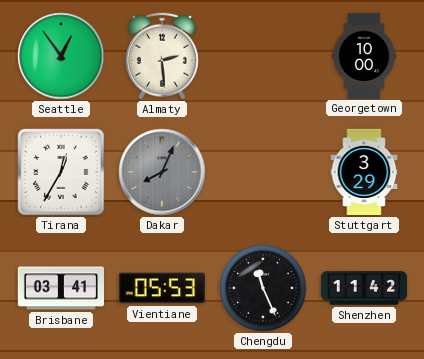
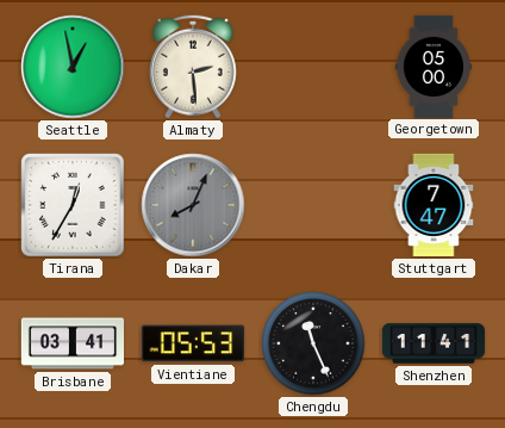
Seattle: 12:54 -> 12:58
Georgetown: 10:00 -> 05:00
Stuttgart: 3:29 -> 7:47
Shenzhen: 11:42 -> 11:41
